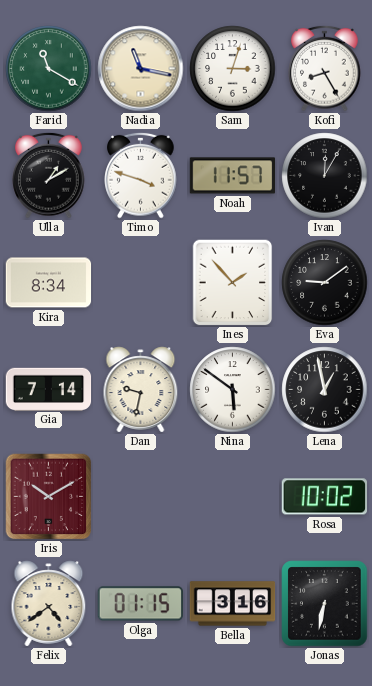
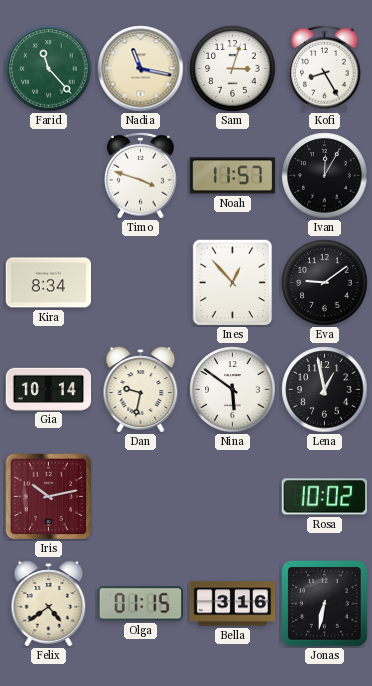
Farid: 11:20 -> 11:23
Ulla: 1:10 -> none
Ines: 1:53 -> 12:53
Gia: 7:14 -> 10:14
Iris: 10:10 -> 10:13
